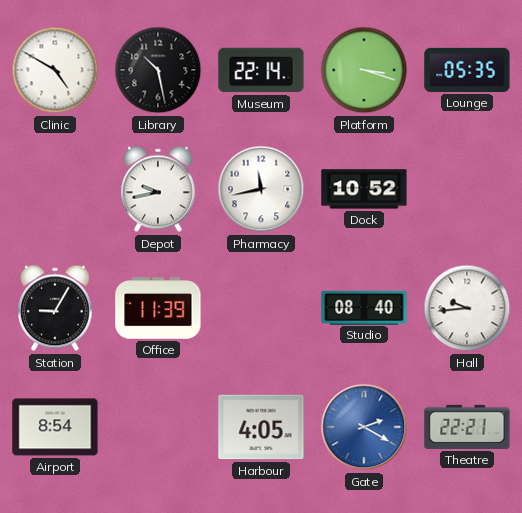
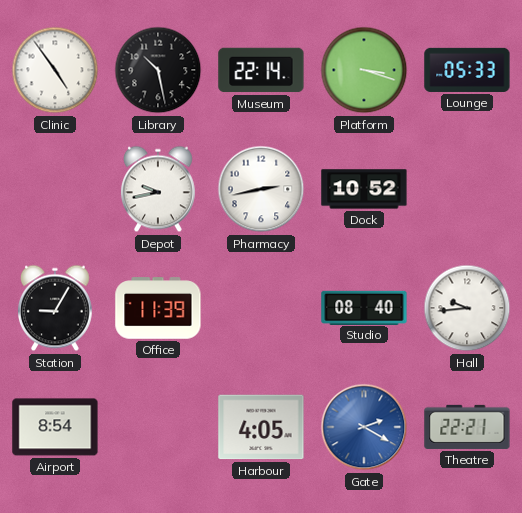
Clinic: 4:50 -> 4:54
Lounge: 05:35 -> 05:33
Pharmacy: 11:43 -> 2:43
